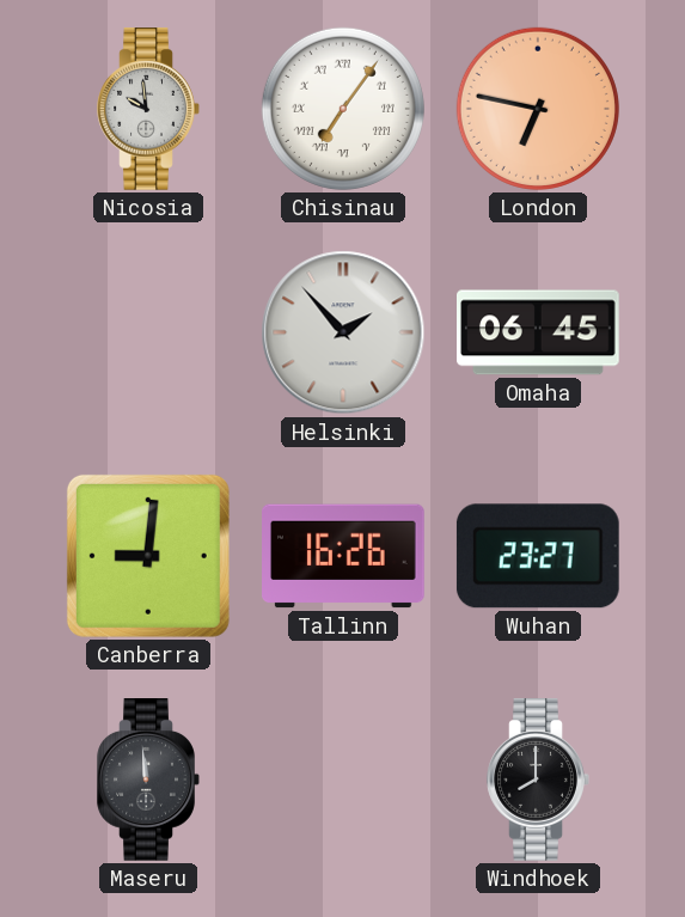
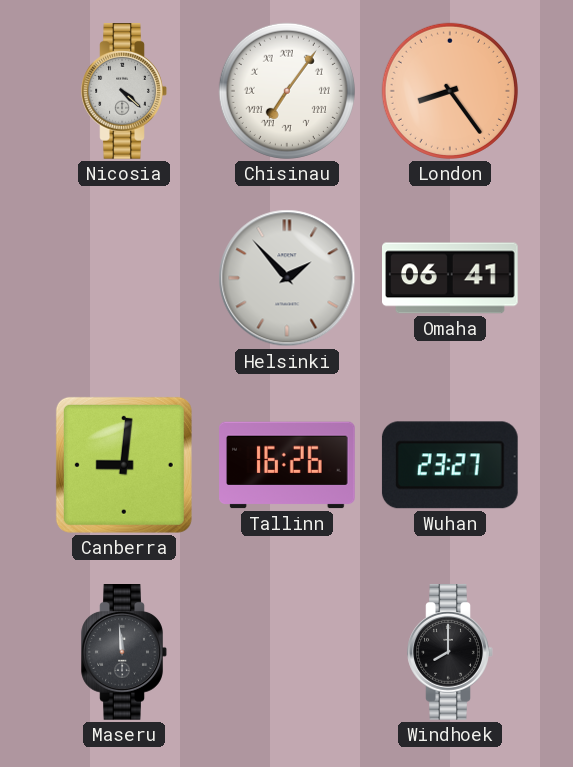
Nicosia: 9:59 -> 4:22
London: 6:47 -> 8:24
Omaha: 06:45 -> 06:41
